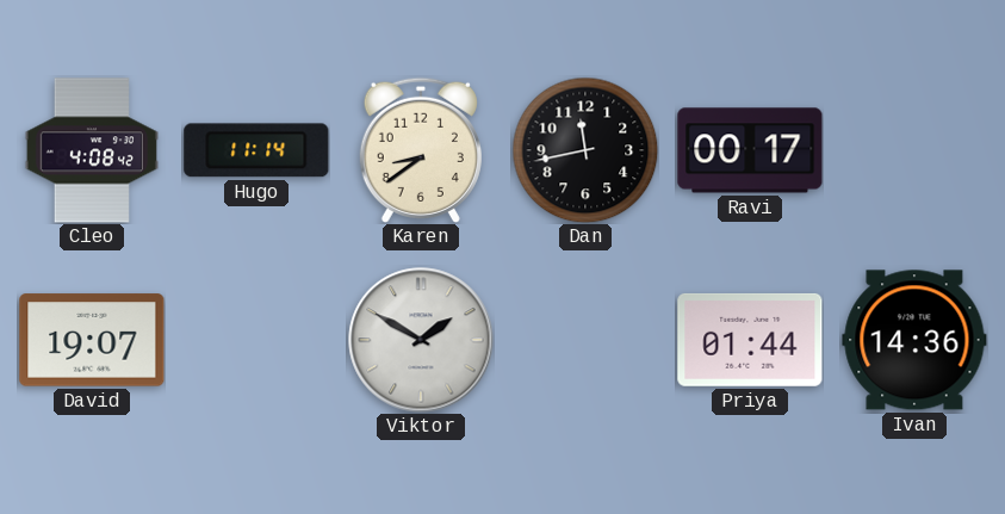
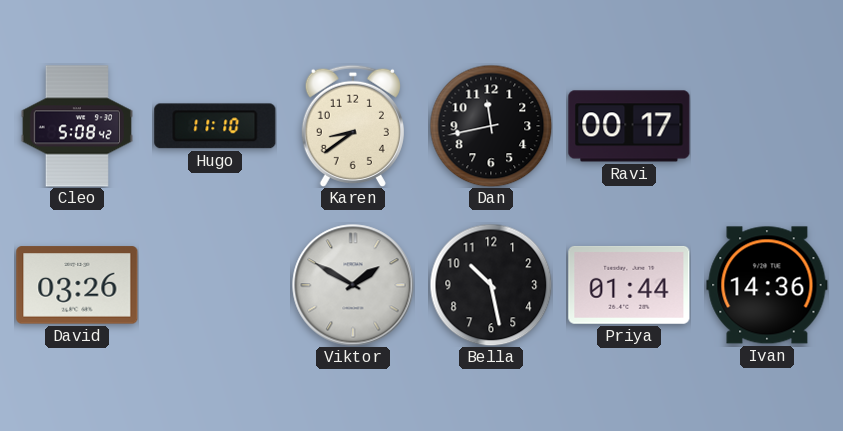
Cleo: 4:08 -> 5:08
Hugo: 11:14 -> 11:10
David: 19:07 -> 03:26
Bella: none -> 10:28
